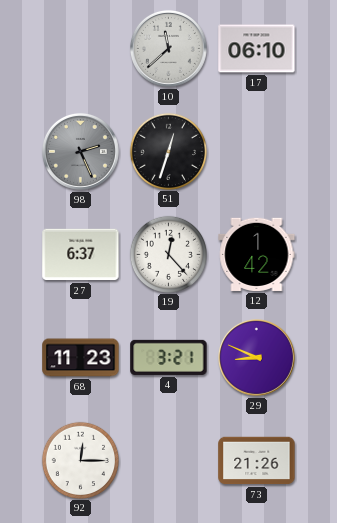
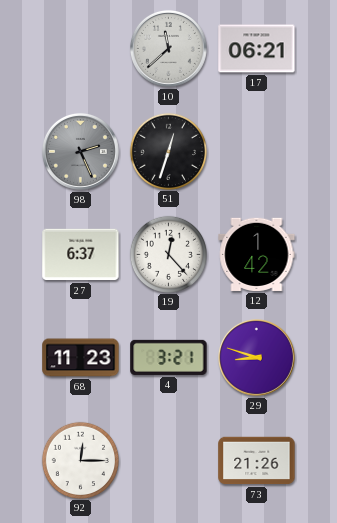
17: 06:10 -> 06:21
29: 8:49 -> 8:48
